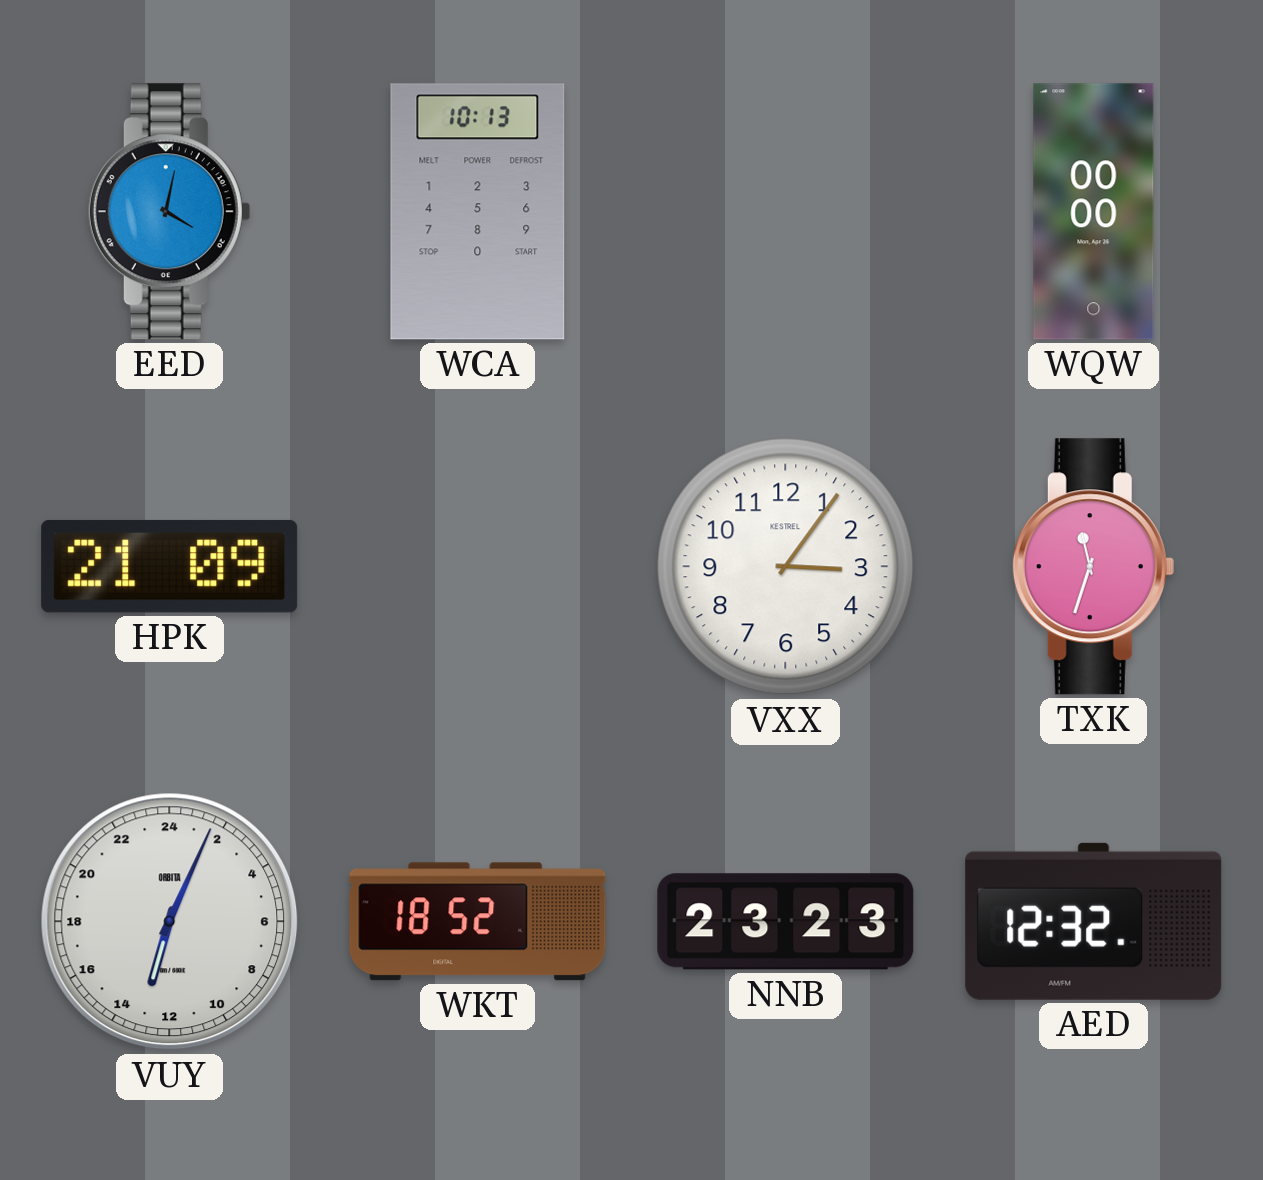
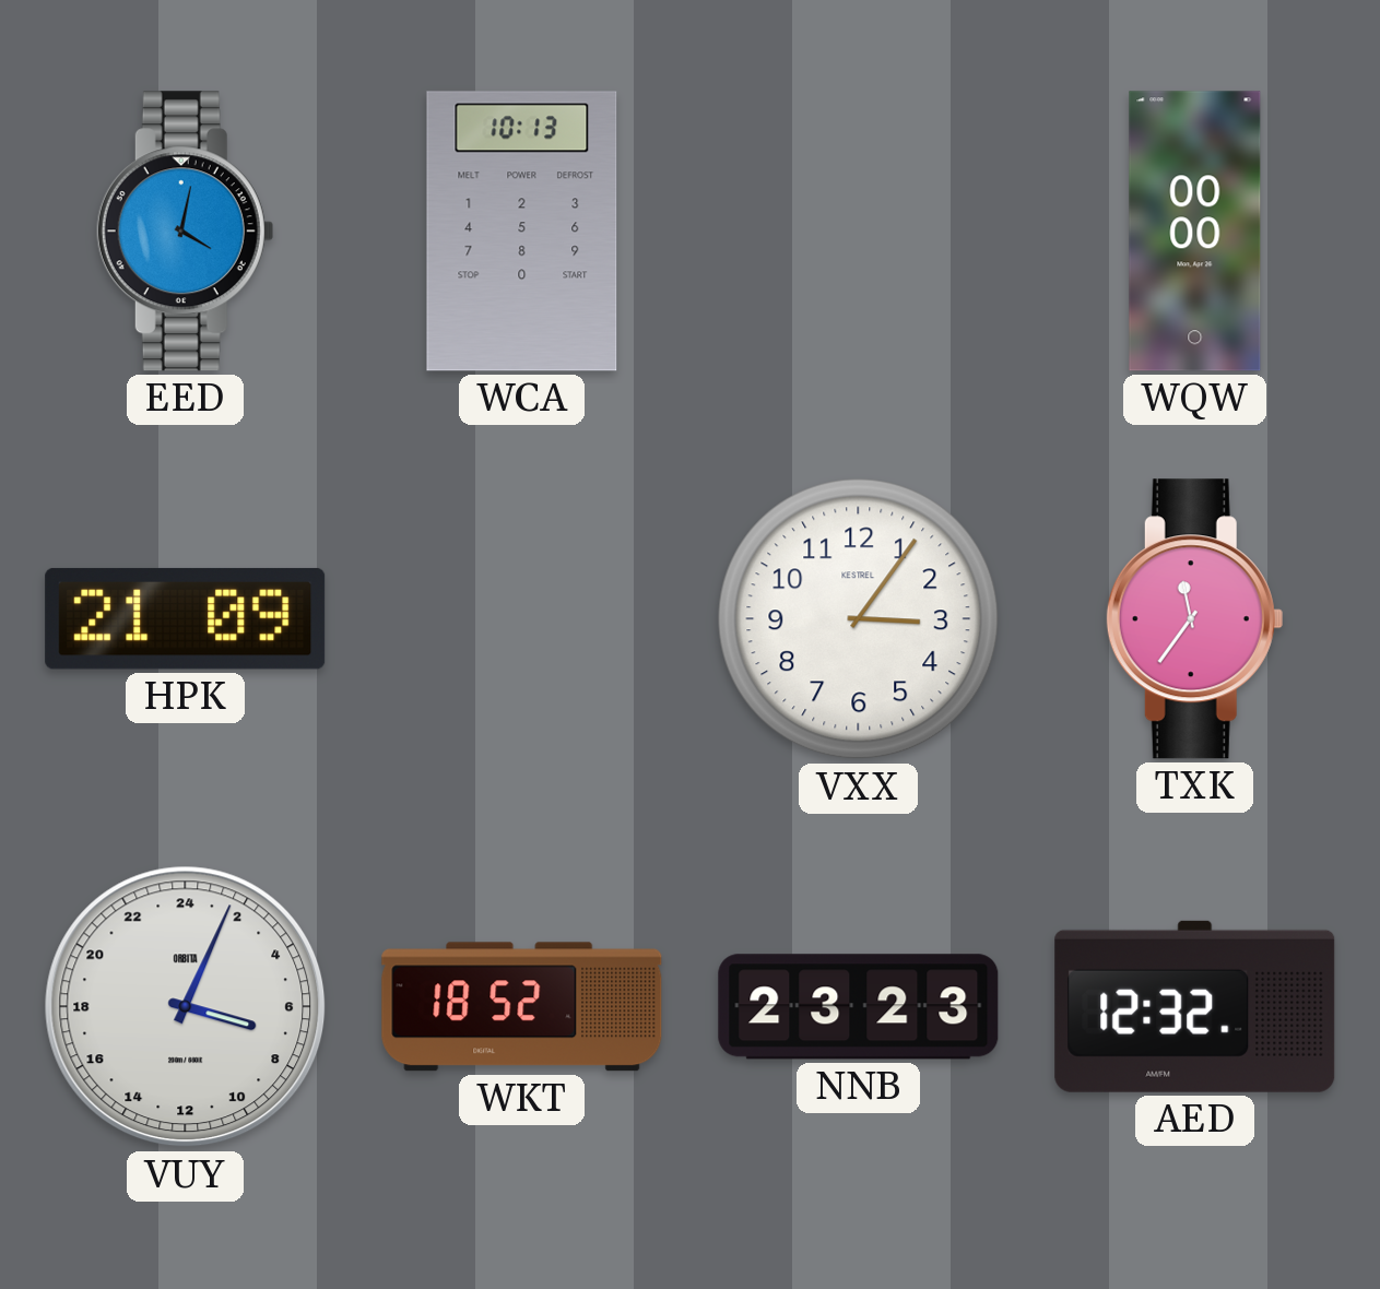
TXK: 11:33 -> 11:36
VUY: 13:04 -> 7:04
